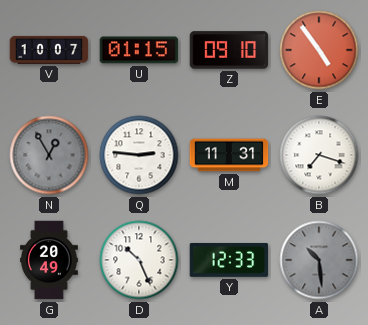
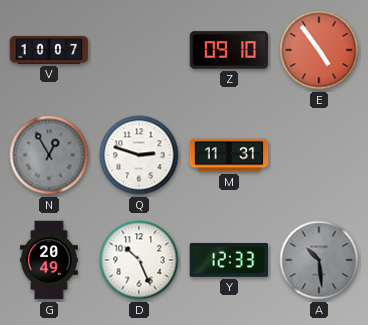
U: 01:15 -> none
Q: 2:46 -> 2:48
B: 7:18 -> none
